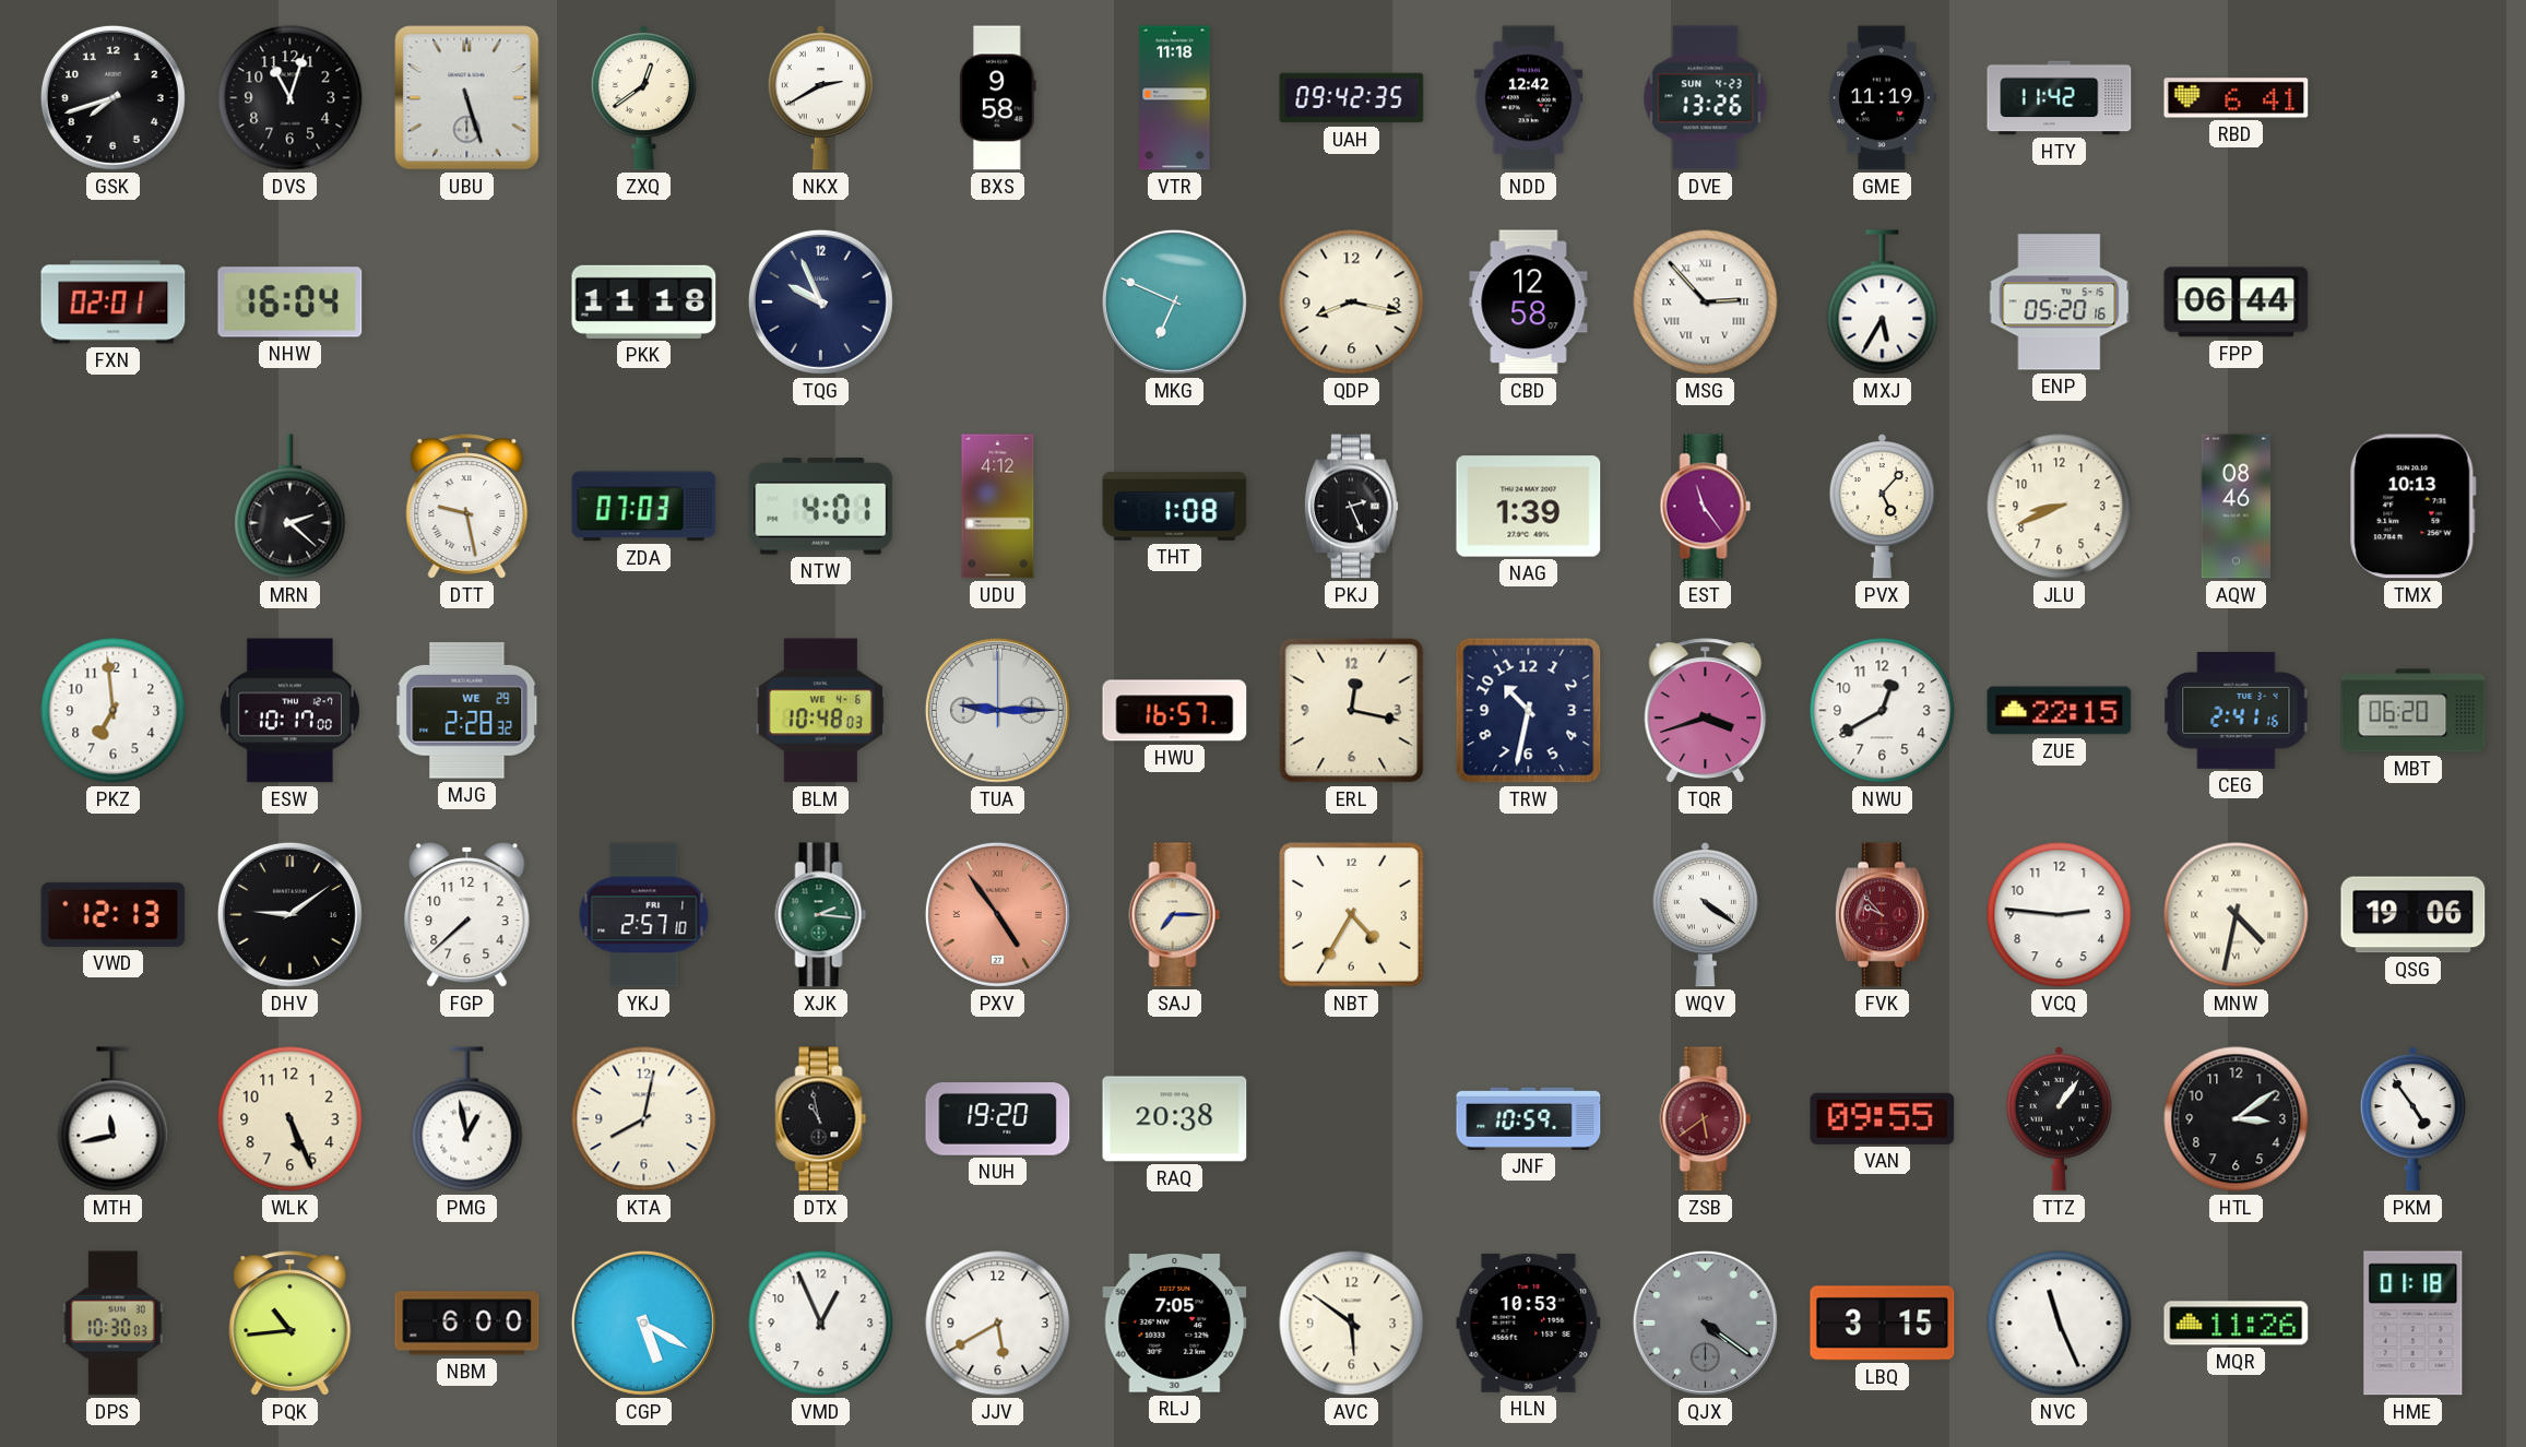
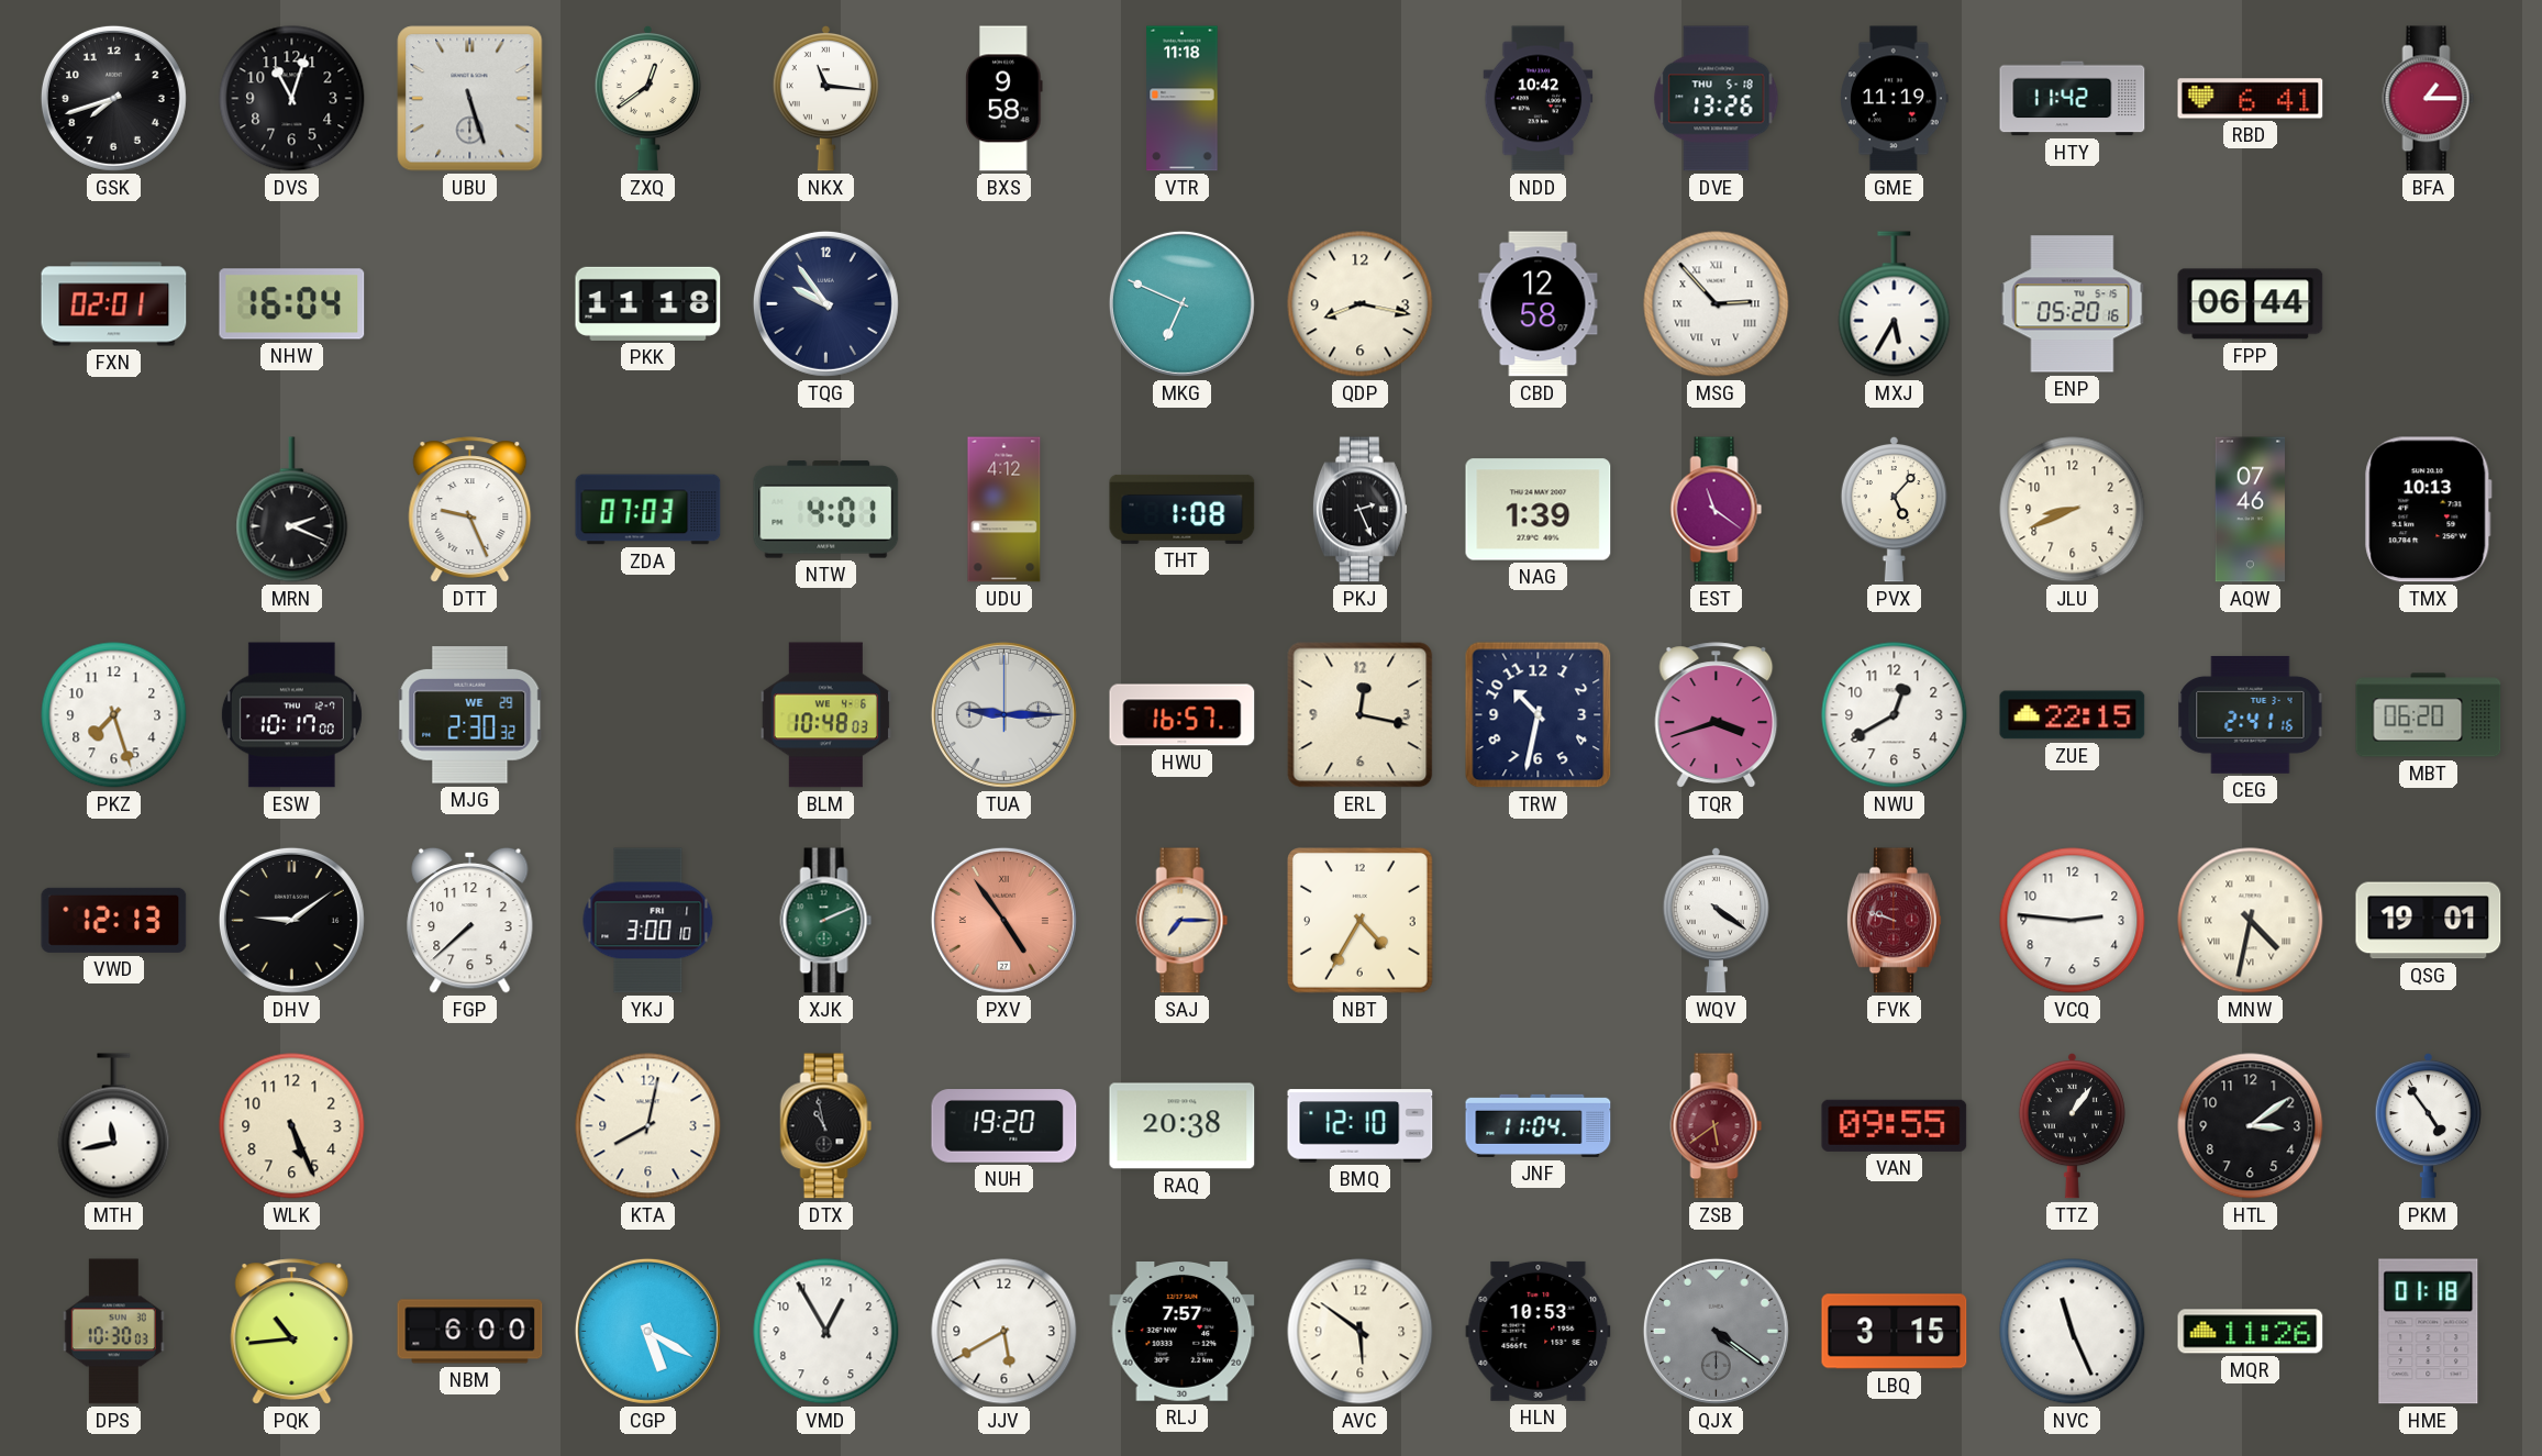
NKX: 2:40 -> 11:16
UAH: 09:42 -> none
NDD: 12:42 -> 10:42
DVE date: SUN 4-23 -> THU 5-18
BFA: none -> 1:15
TQG: 9:56 -> 9:54
MRN: 2:22 -> 2:19
DTT: 9:28 -> 9:26
EST: 11:24 -> 11:21
AQW: 08:46 -> 07:46
PKZ: 6:59 -> 7:27
MJG: 2:28 -> 2:30
YKJ: 2:57 -> 3:00
XJK: 2:16 -> 2:11
FVK: 9:53 -> 9:48
QSG: 19:06 -> 19:01
PMG: 12:58 -> none
BMQ: none -> 12:10
JNF: 10:59 -> 11:04
VMD: 12:56 -> 12:55
RLJ: 7:05 -> 7:57
